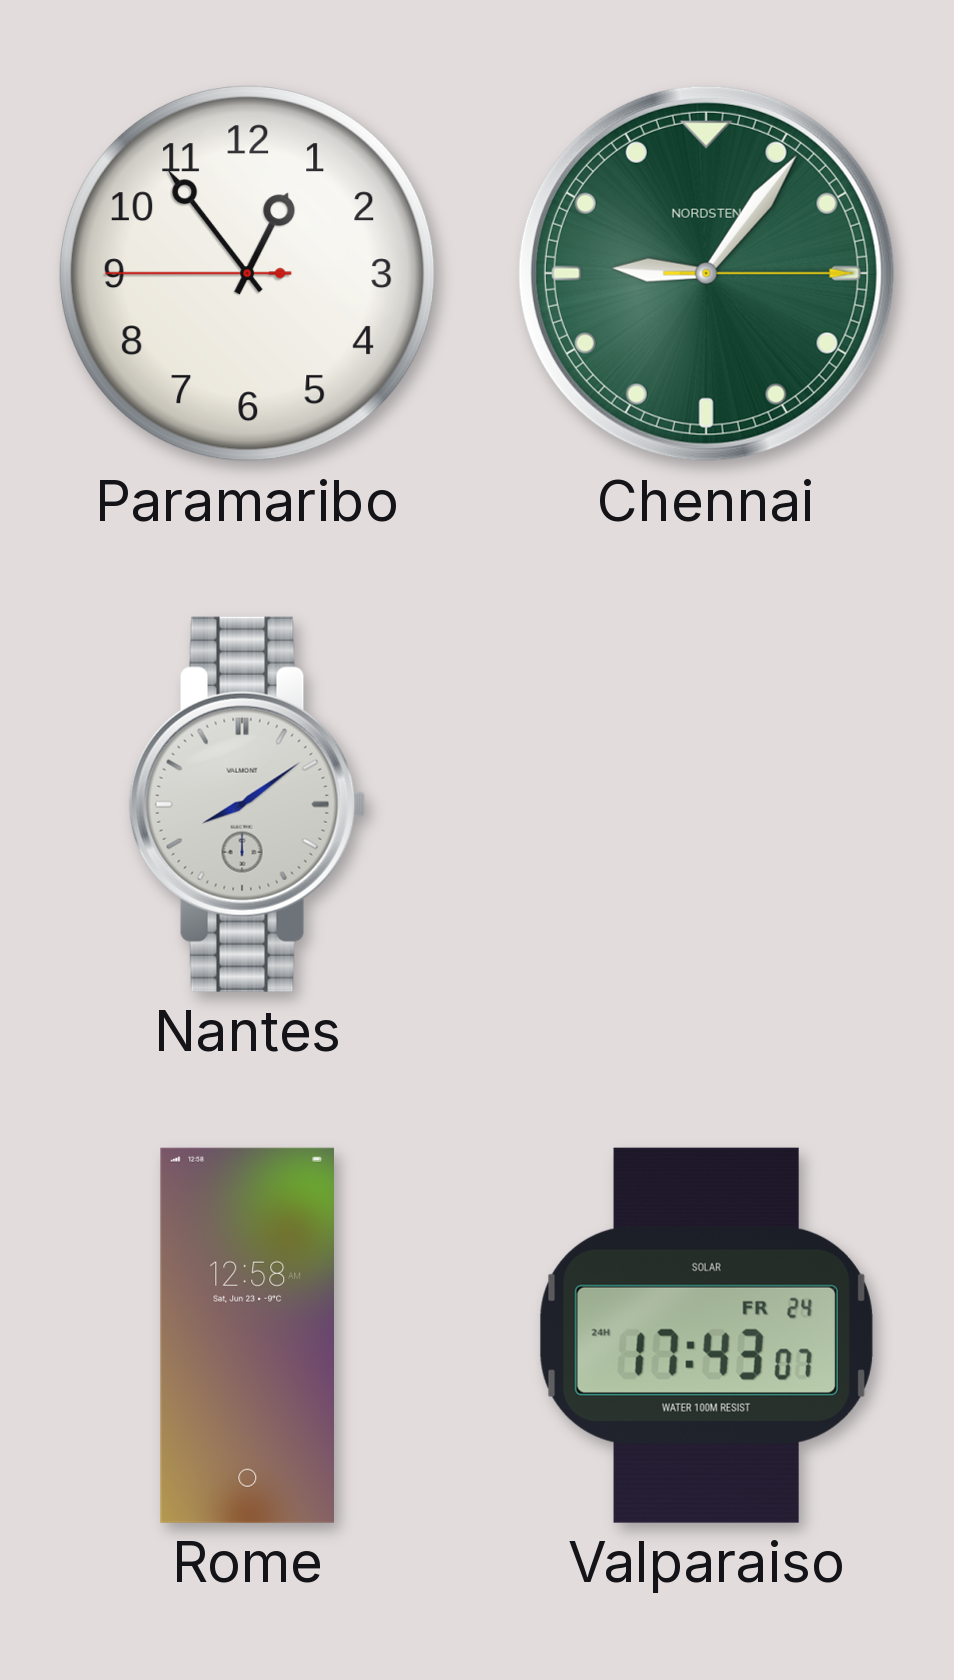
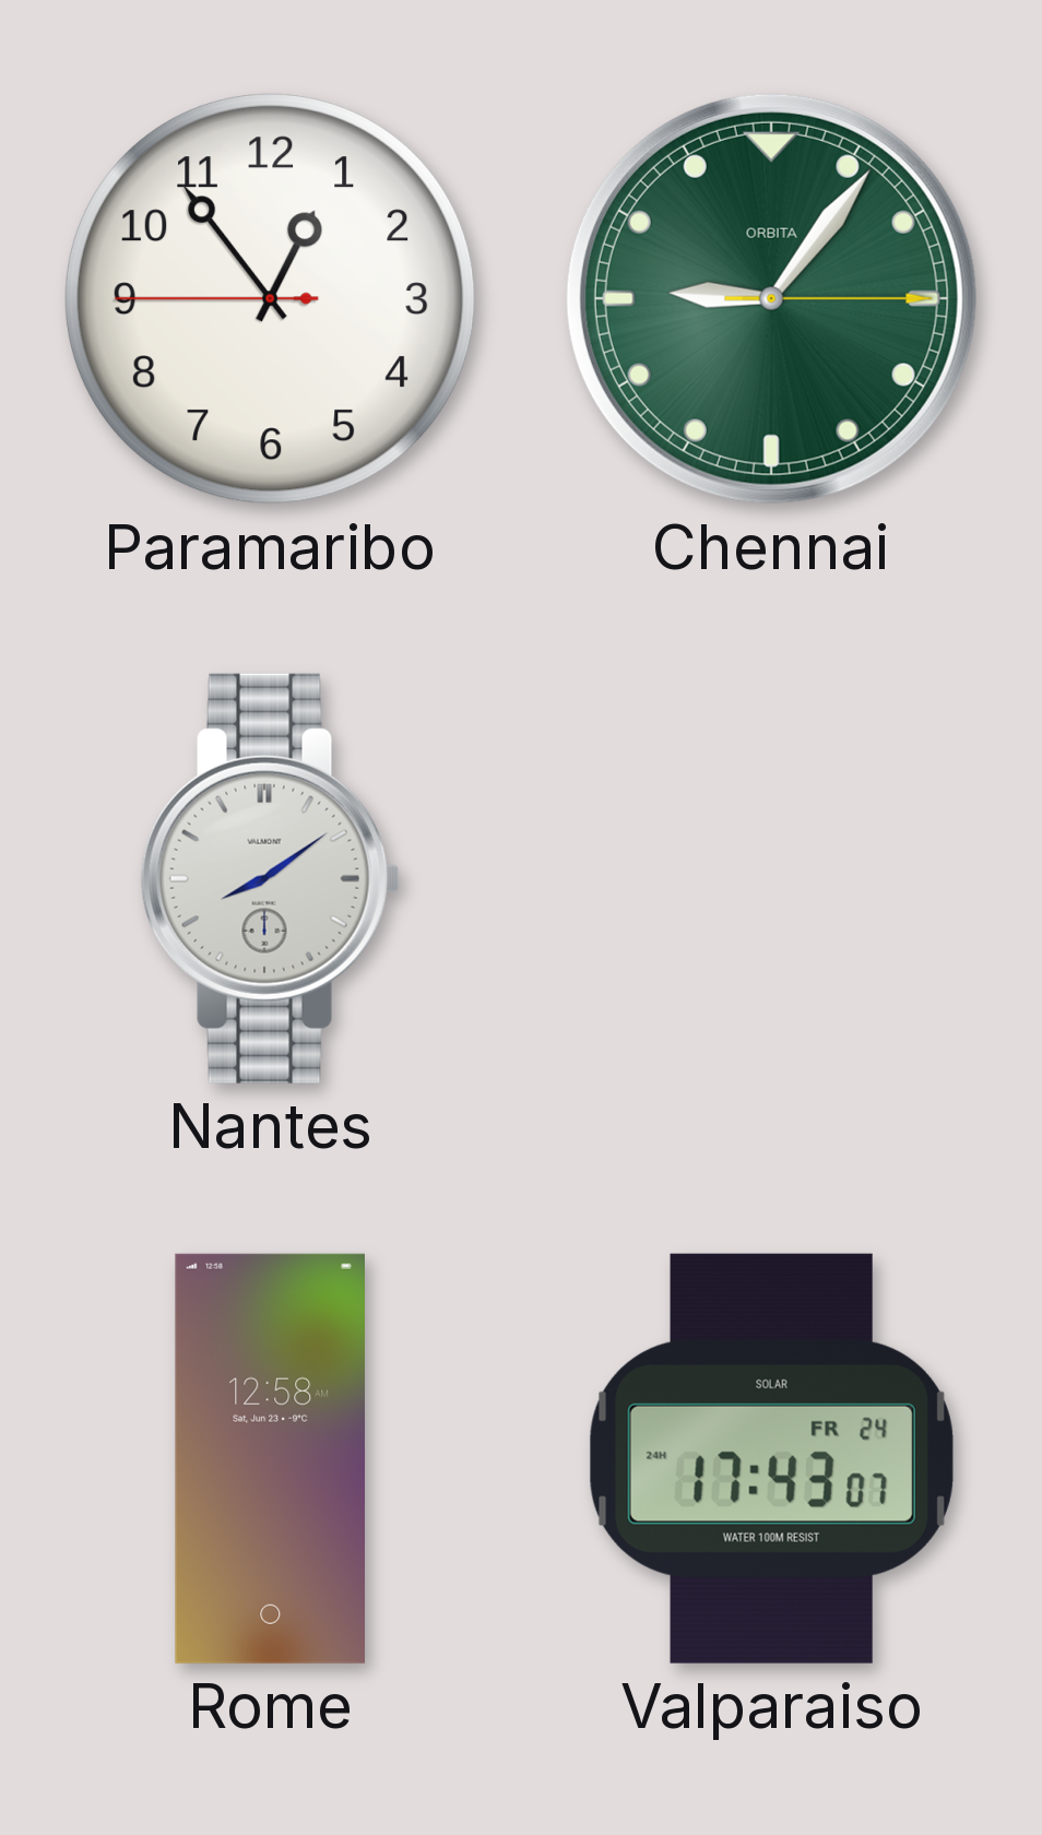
Chennai brand: NORDSTEN -> ORBITA
